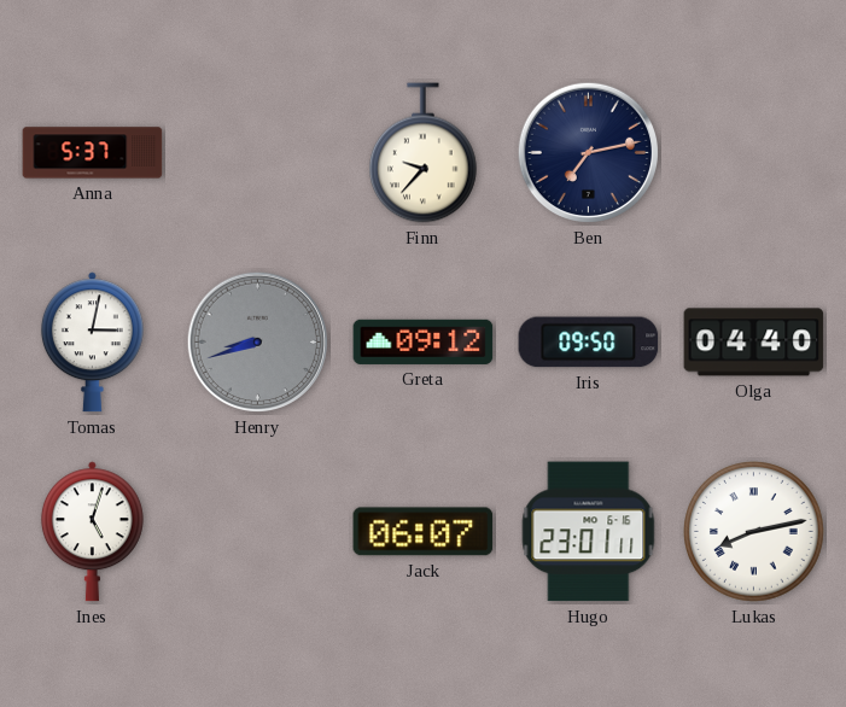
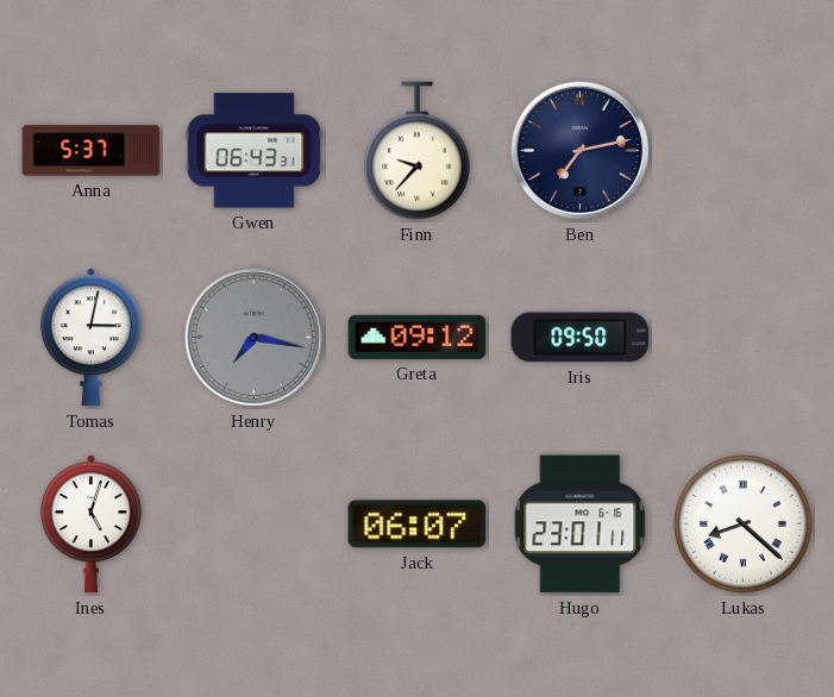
Gwen: none -> 06:43
Henry: 8:42 -> 7:17
Olga: 04:40 -> none
Lukas: 8:13 -> 8:22
